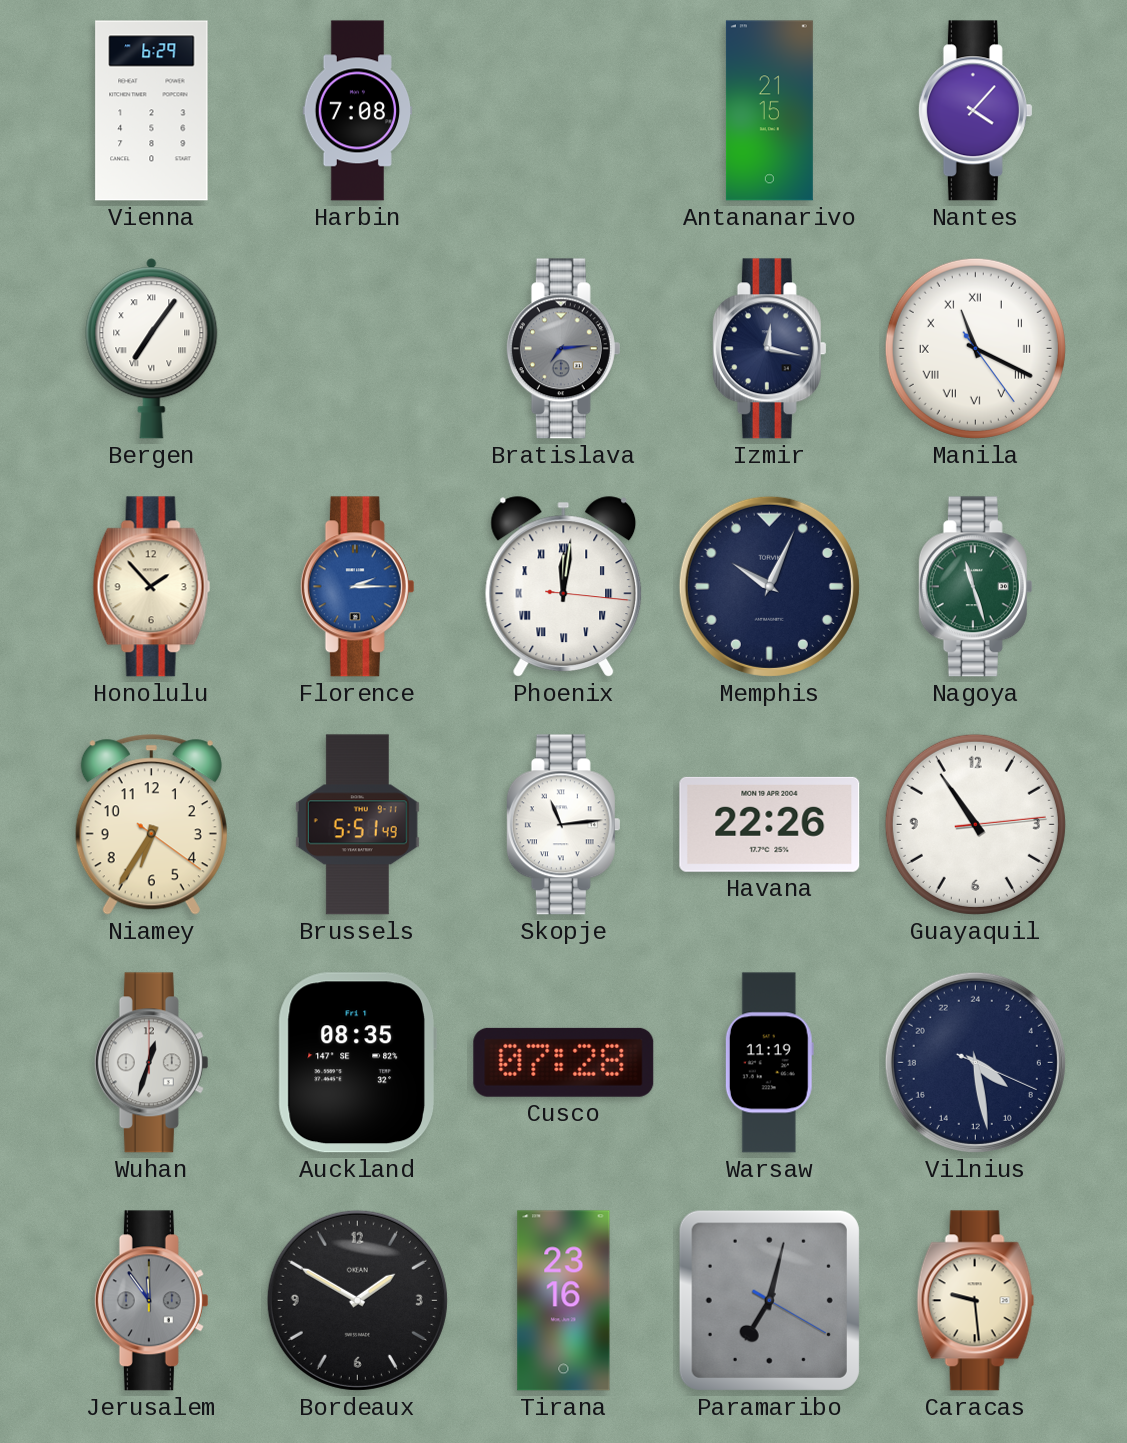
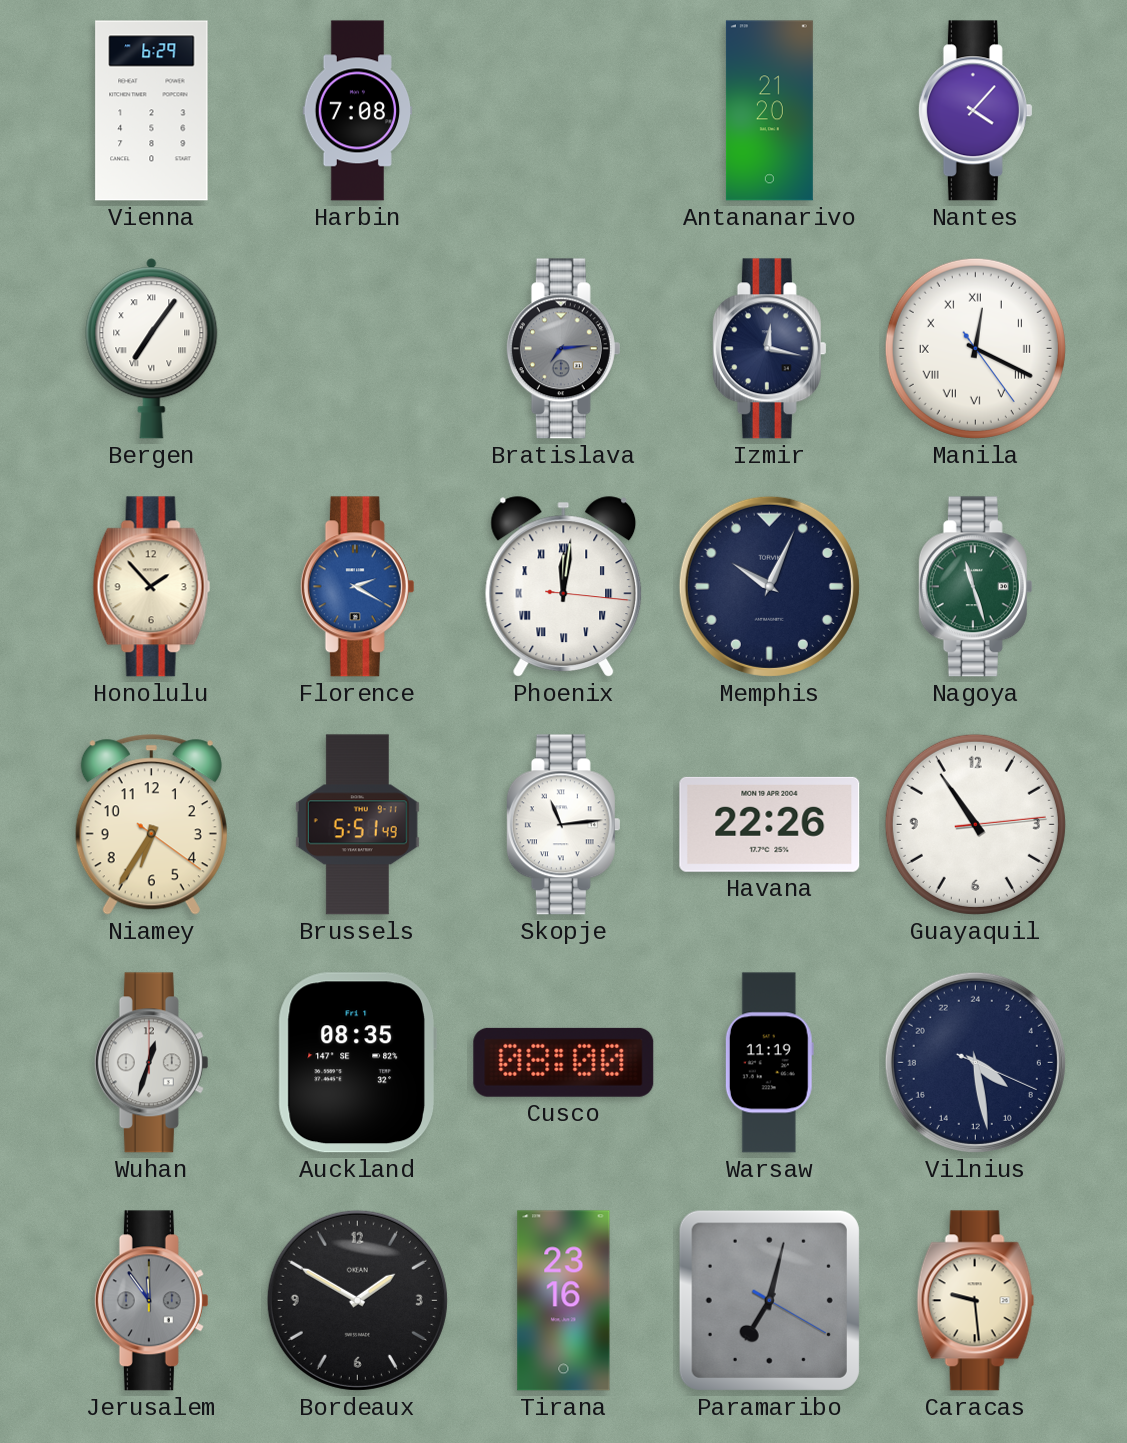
Antananarivo: 21:15 -> 21:20
Manila: 11:19 -> 12:19
Florence: 2:15 -> 2:20
Cusco: 07:28 -> 08:00
